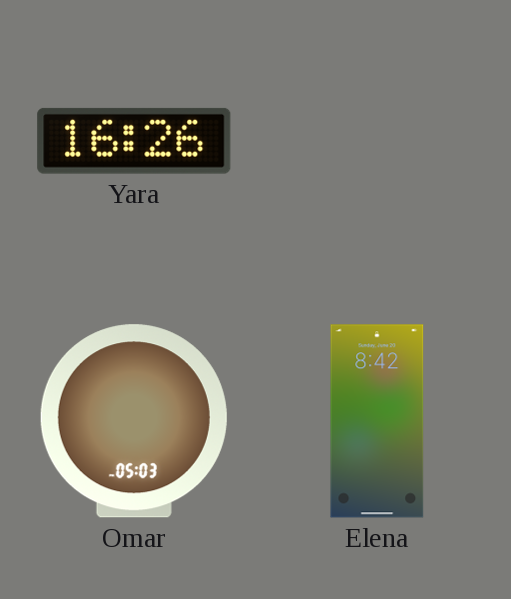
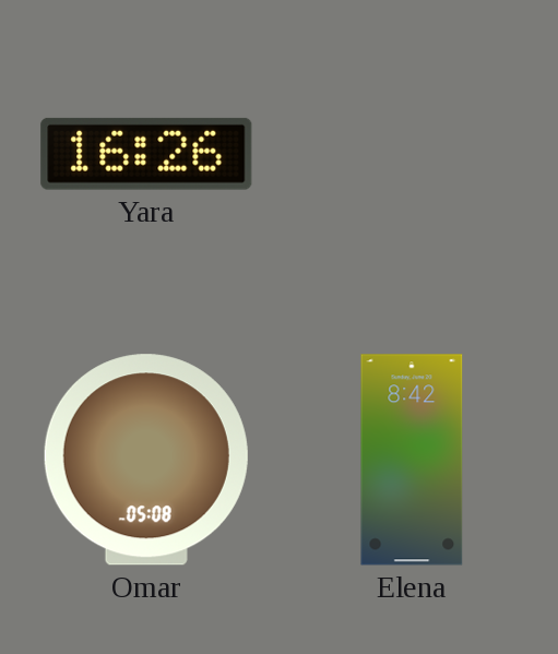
Omar: 05:03 -> 05:08
